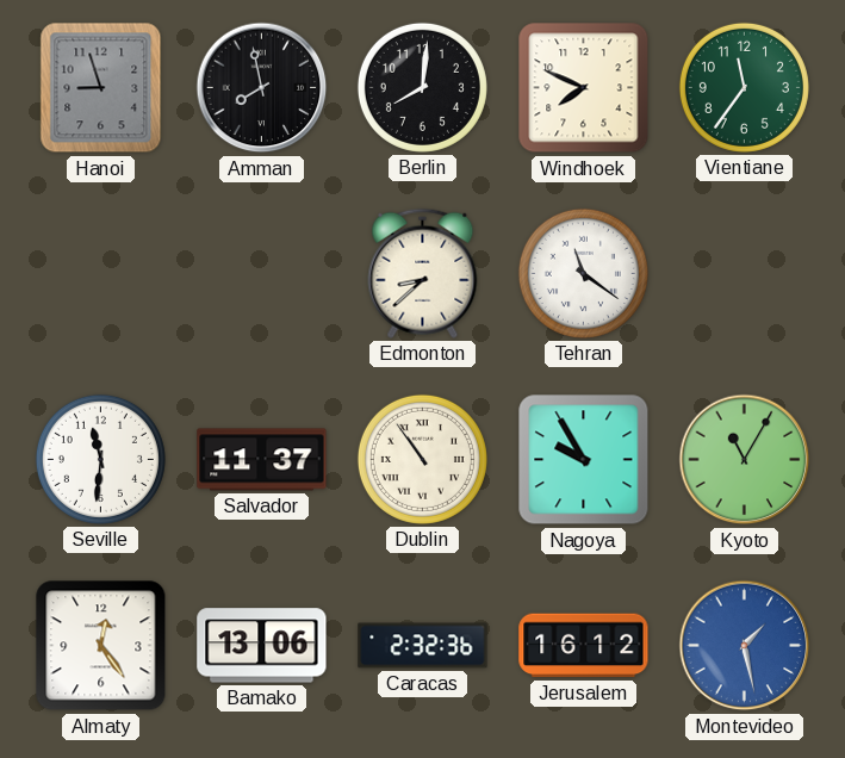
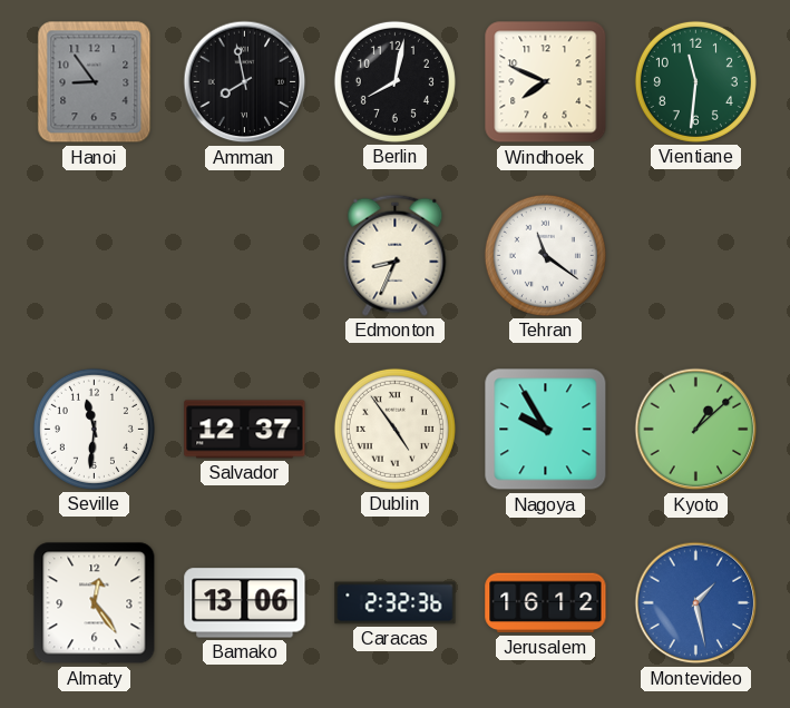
Hanoi: 8:57 -> 8:54
Berlin: 8:01 -> 8:02
Vientiane: 11:36 -> 11:31
Edmonton: 8:38 -> 8:34
Salvador: 11:37 -> 12:37
Dublin: 10:54 -> 4:54
Kyoto: 11:05 -> 1:08
